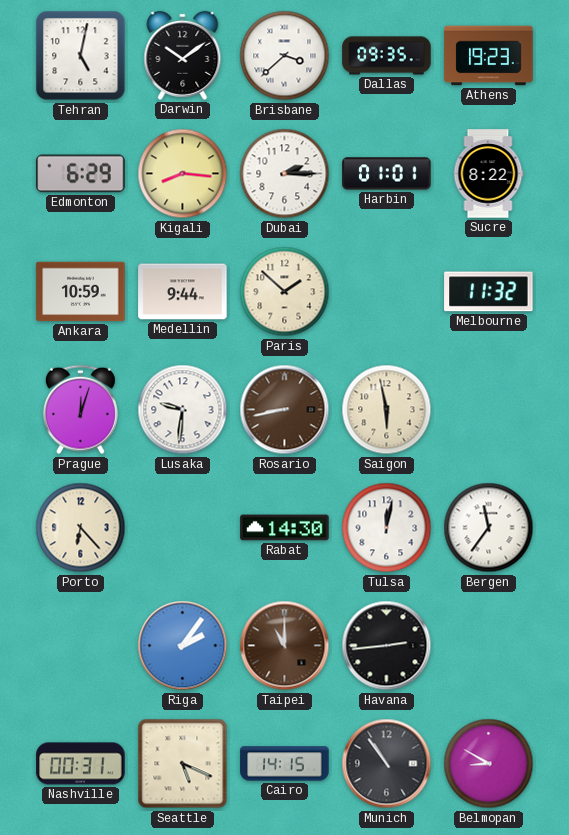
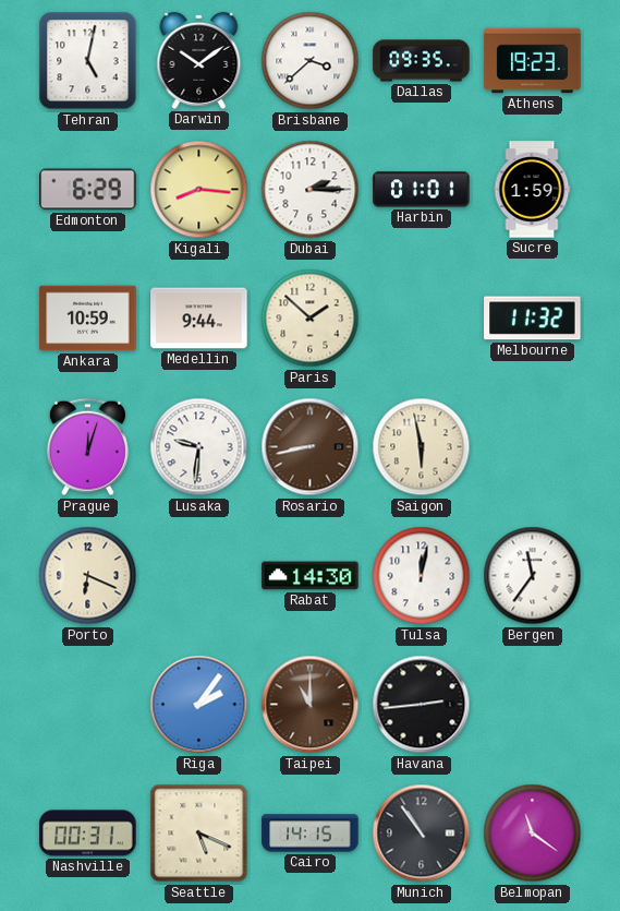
Sucre: 8:22 -> 1:59
Porto: 6:23 -> 6:19
Belmopan: 8:50 -> 11:21
